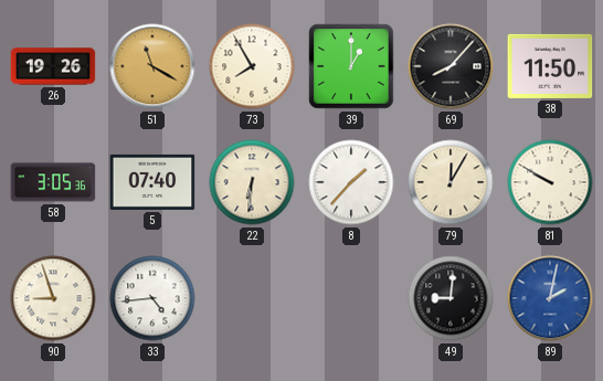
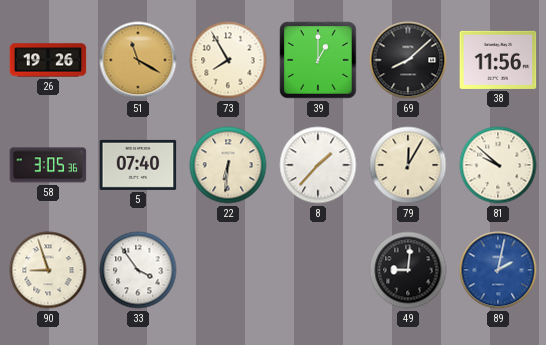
69: 8:07 -> 8:08
38: 11:50 -> 11:56
81: 9:50 -> 9:52
33: 4:44 -> 3:54
